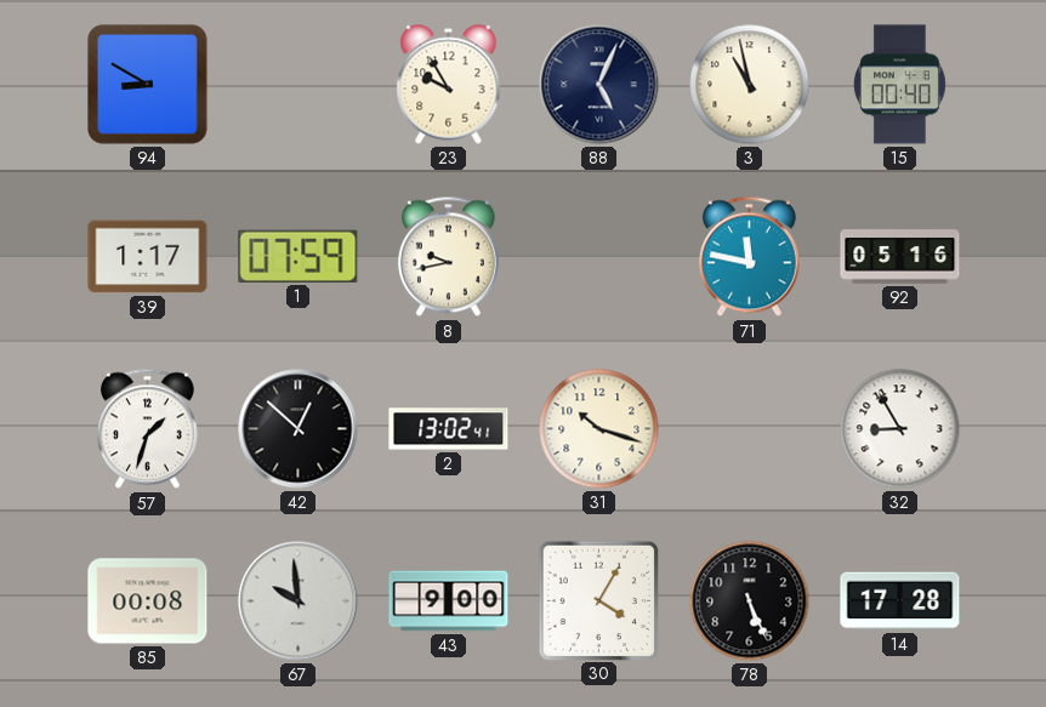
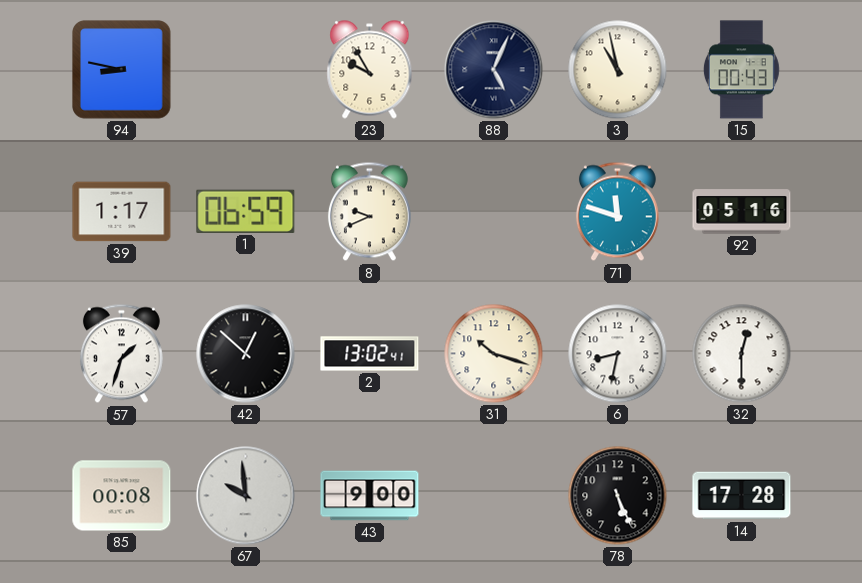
94: 8:50 -> 8:47
15: 00:40 -> 00:43
1: 07:59 -> 06:59
8: 9:43 -> 9:41
71: 11:47 -> 11:48
6: none -> 8:32
32: 8:55 -> 12:30
30: 4:05 -> none
